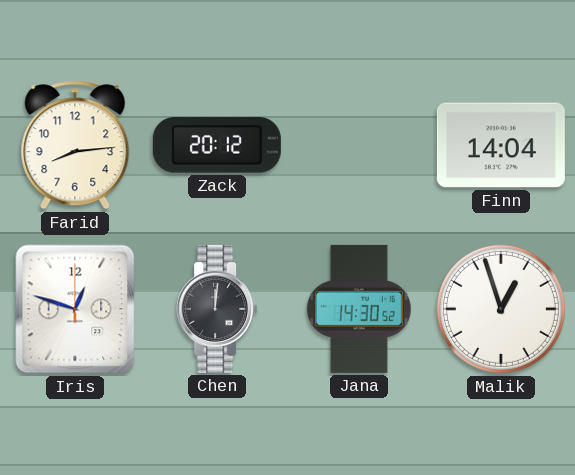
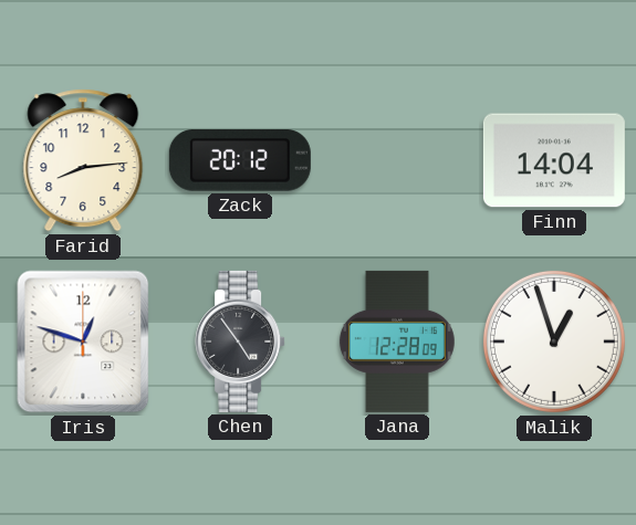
Chen: 12:01 -> 4:54
Jana: 14:30 -> 12:28
